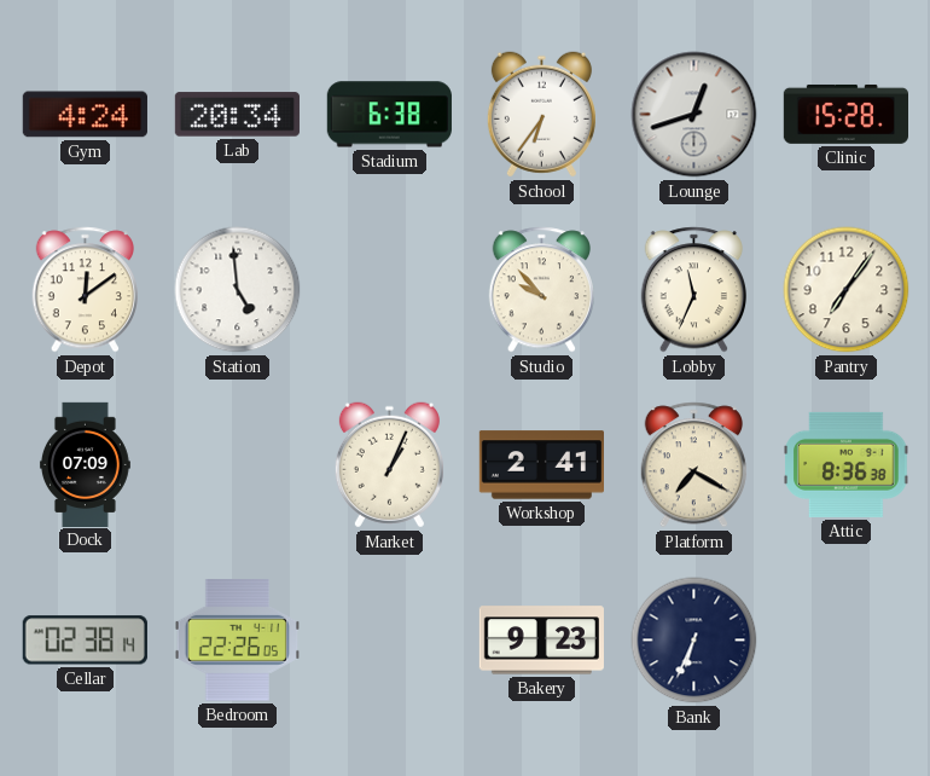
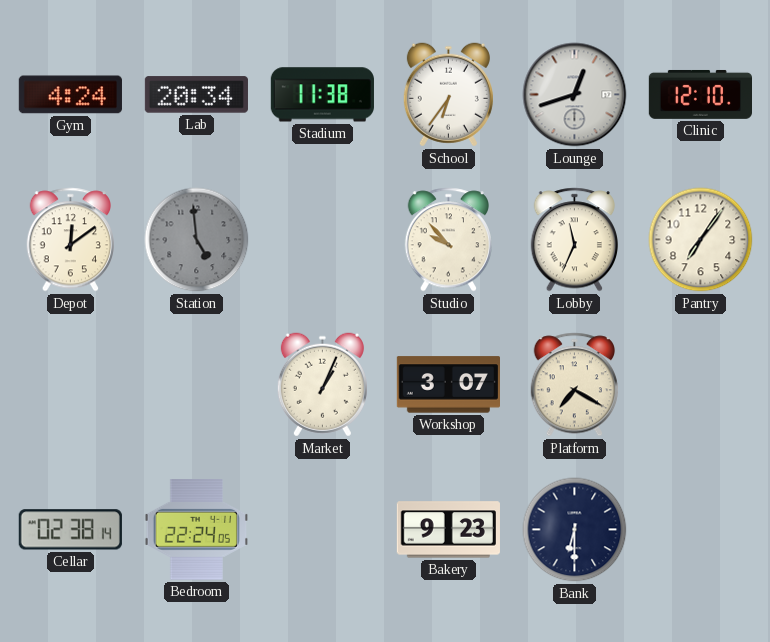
Stadium: 6:38 -> 11:38
Clinic: 15:28 -> 12:10
Station dial: white -> grey
Dock: 07:09 -> none
Workshop: 2:41 -> 3:07
Attic: 8:36 -> none
Bedroom: 22:26 -> 22:24
Bank: 6:34 -> 6:30
